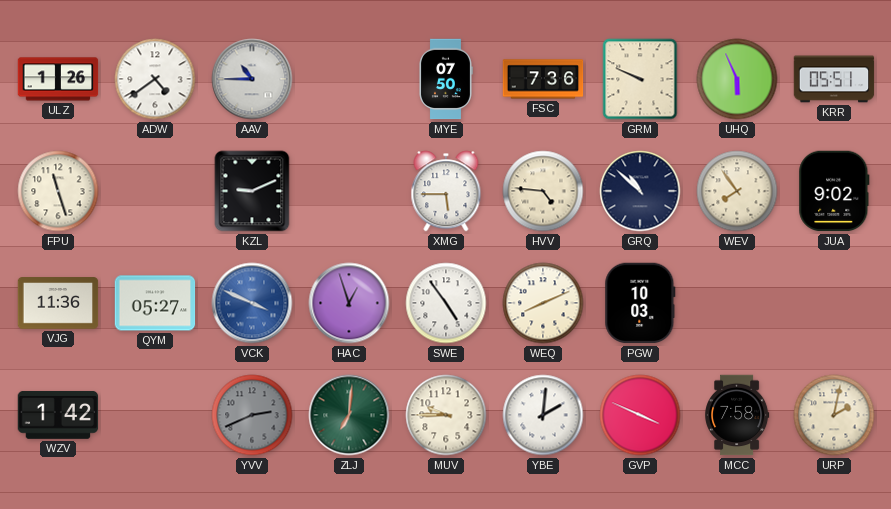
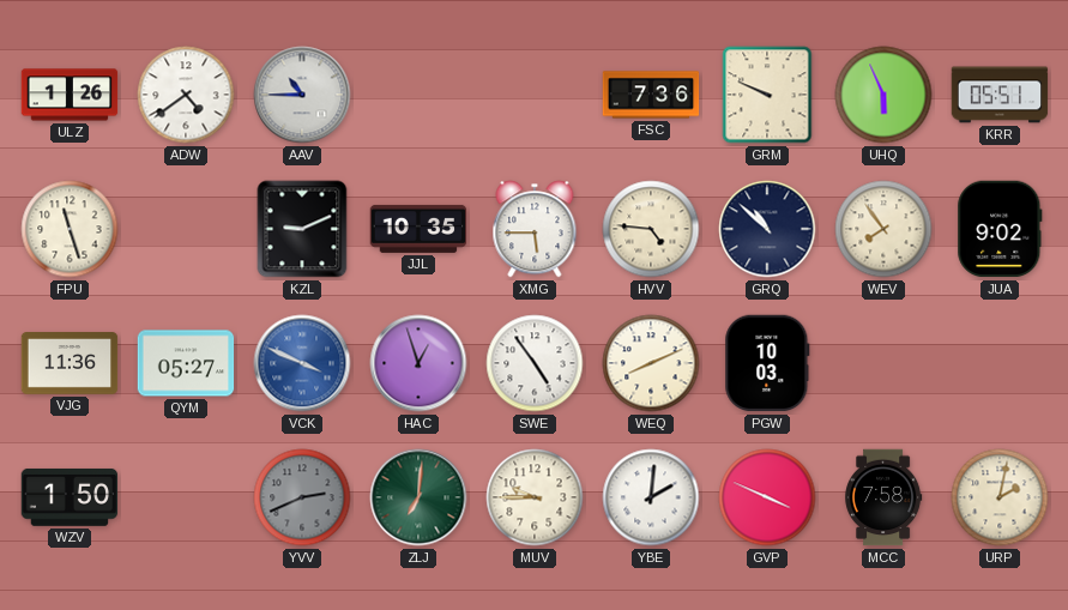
MYE: 07:50 -> none
JJL: none -> 10:35
WZV: 1:42 -> 1:50
